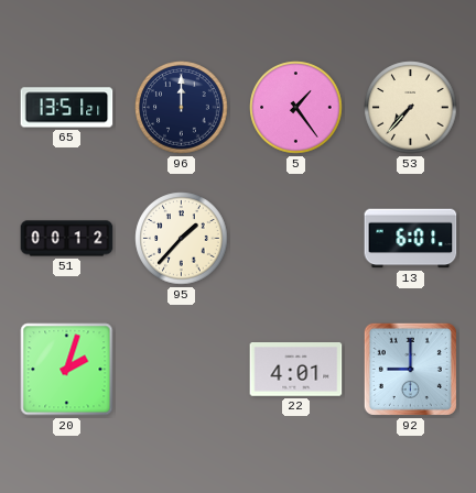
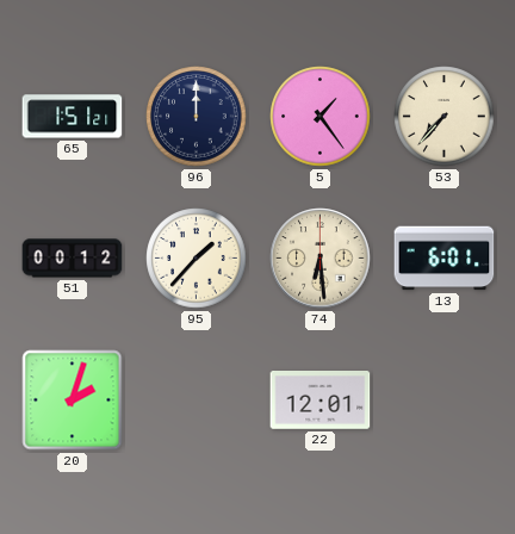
65: 13:51 -> 1:51
74: none -> 6:29
22: 4:01 -> 12:01
92: 9:00 -> none
